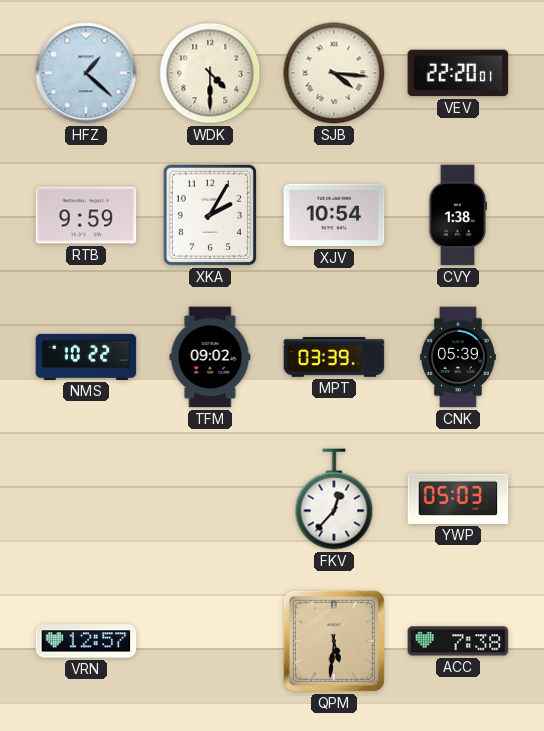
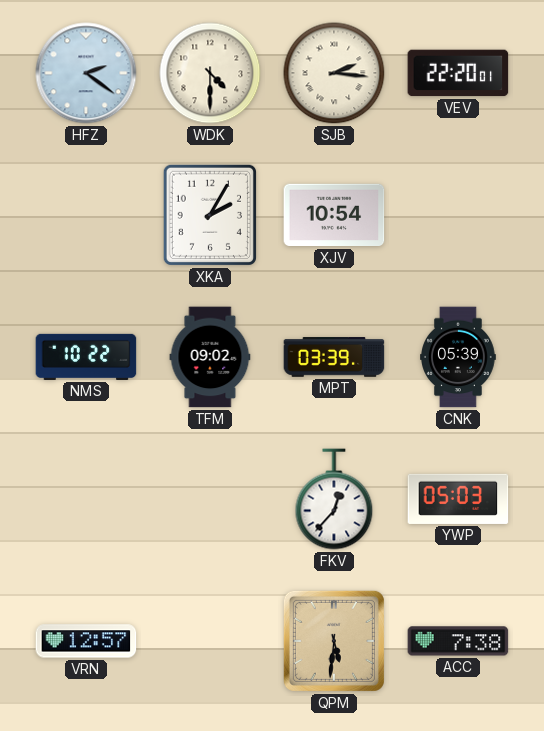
HFZ: 1:22 -> 2:21
SJB: 4:16 -> 2:16
RTB: 9:59 -> none
CVY: 1:38 -> none
